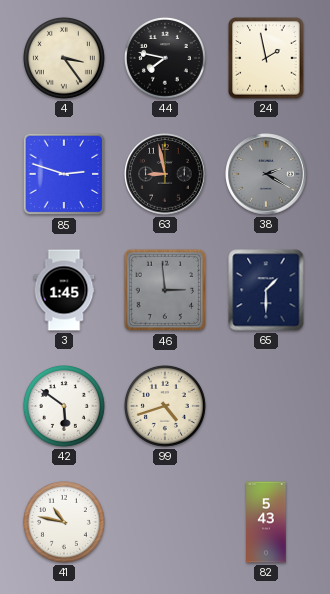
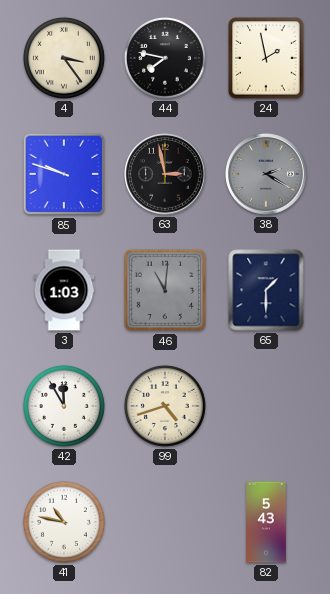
85: 2:48 -> 9:48
63: 8:58 -> 2:58
3: 1:45 -> 1:03
46: 2:59 -> 11:01
42: 5:51 -> 11:55
